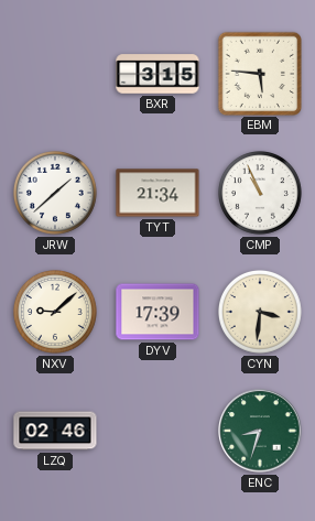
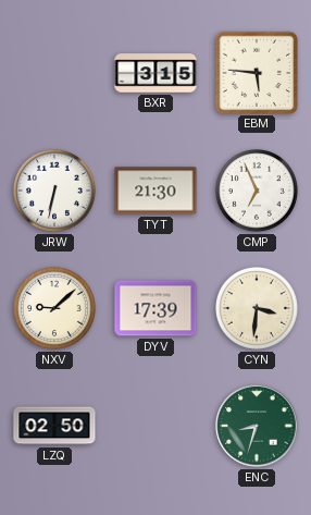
JRW: 1:38 -> 6:32
TYT: 21:34 -> 21:30
CMP: 10:56 -> 6:56
LZQ: 02:46 -> 02:50
